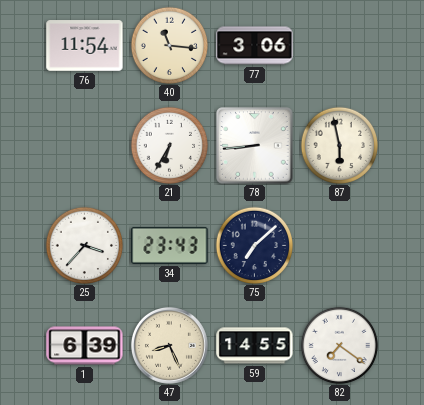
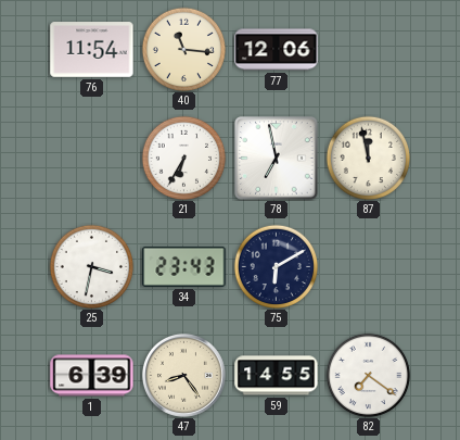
77: 3:06 -> 12:06
78: 8:44 -> 6:58
87: 5:58 -> 11:58
25: 3:37 -> 3:32
75: 7:08 -> 6:10
47: 8:26 -> 8:24
